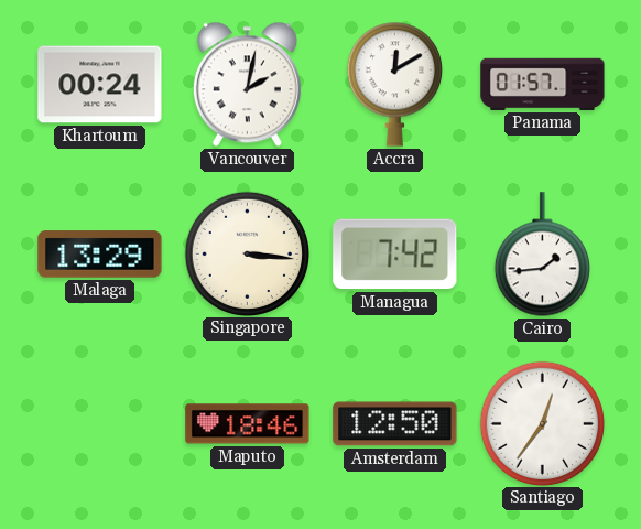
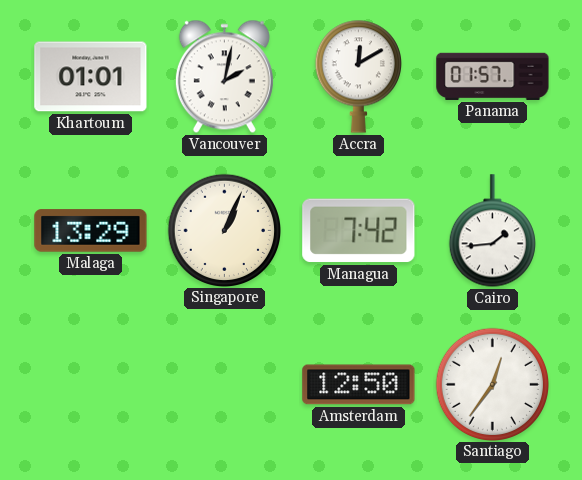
Khartoum: 00:24 -> 01:01
Singapore: 3:16 -> 1:04
Maputo: 18:46 -> none
